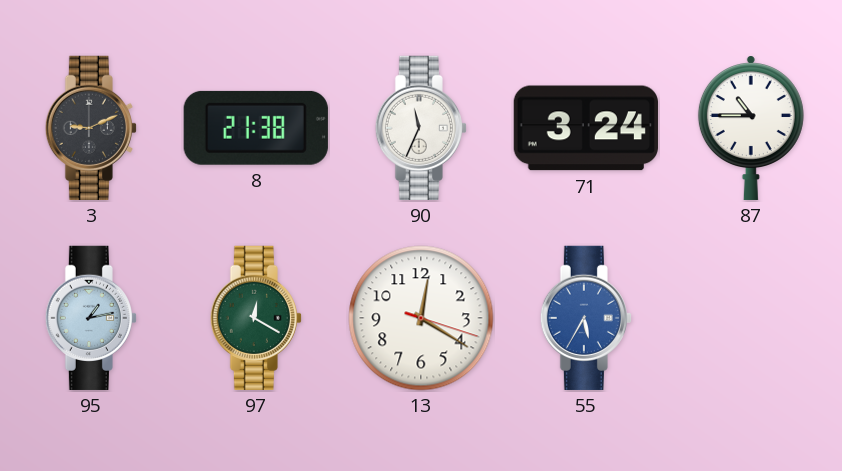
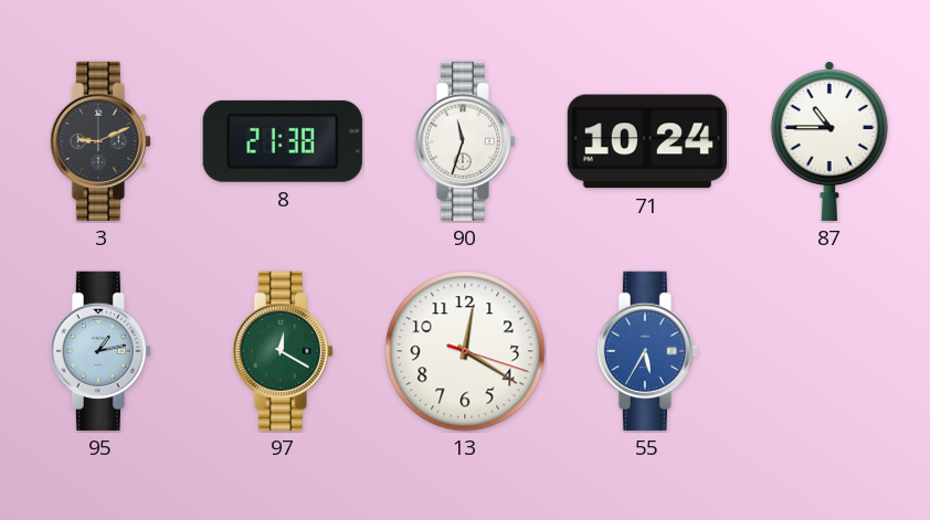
90: 11:34 -> 11:33
71: 3:24 -> 10:24
